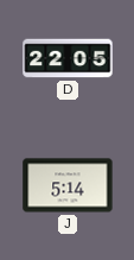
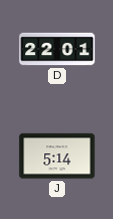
D: 22:05 -> 22:01
